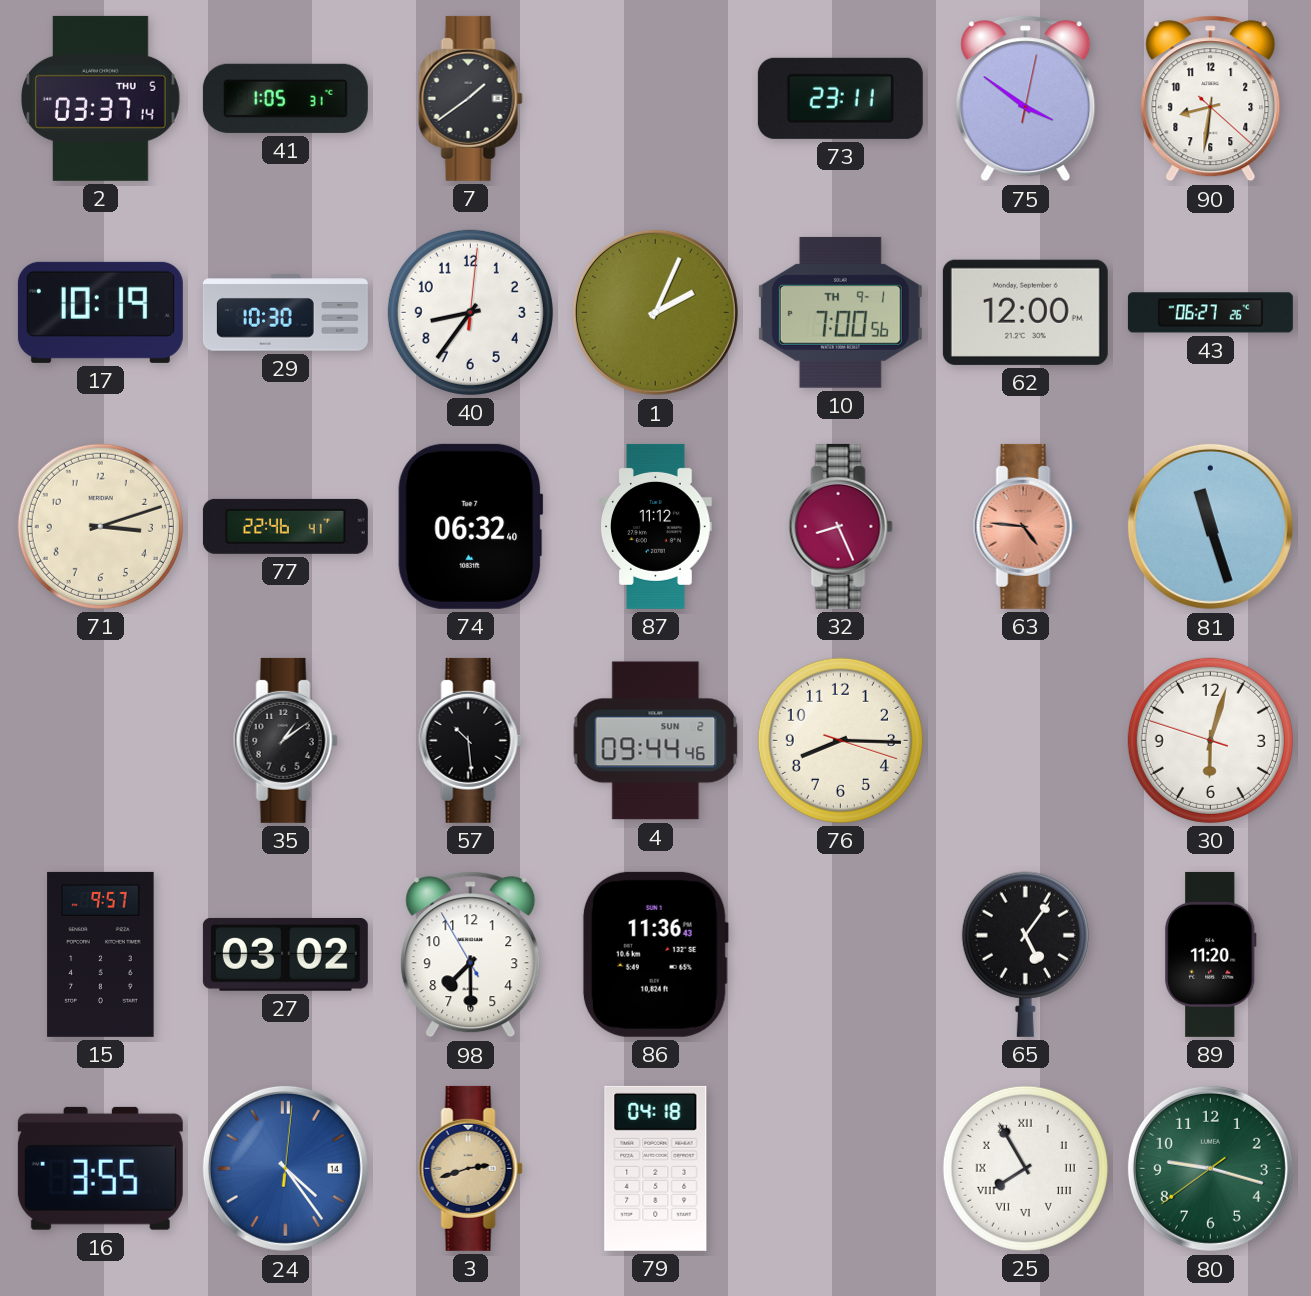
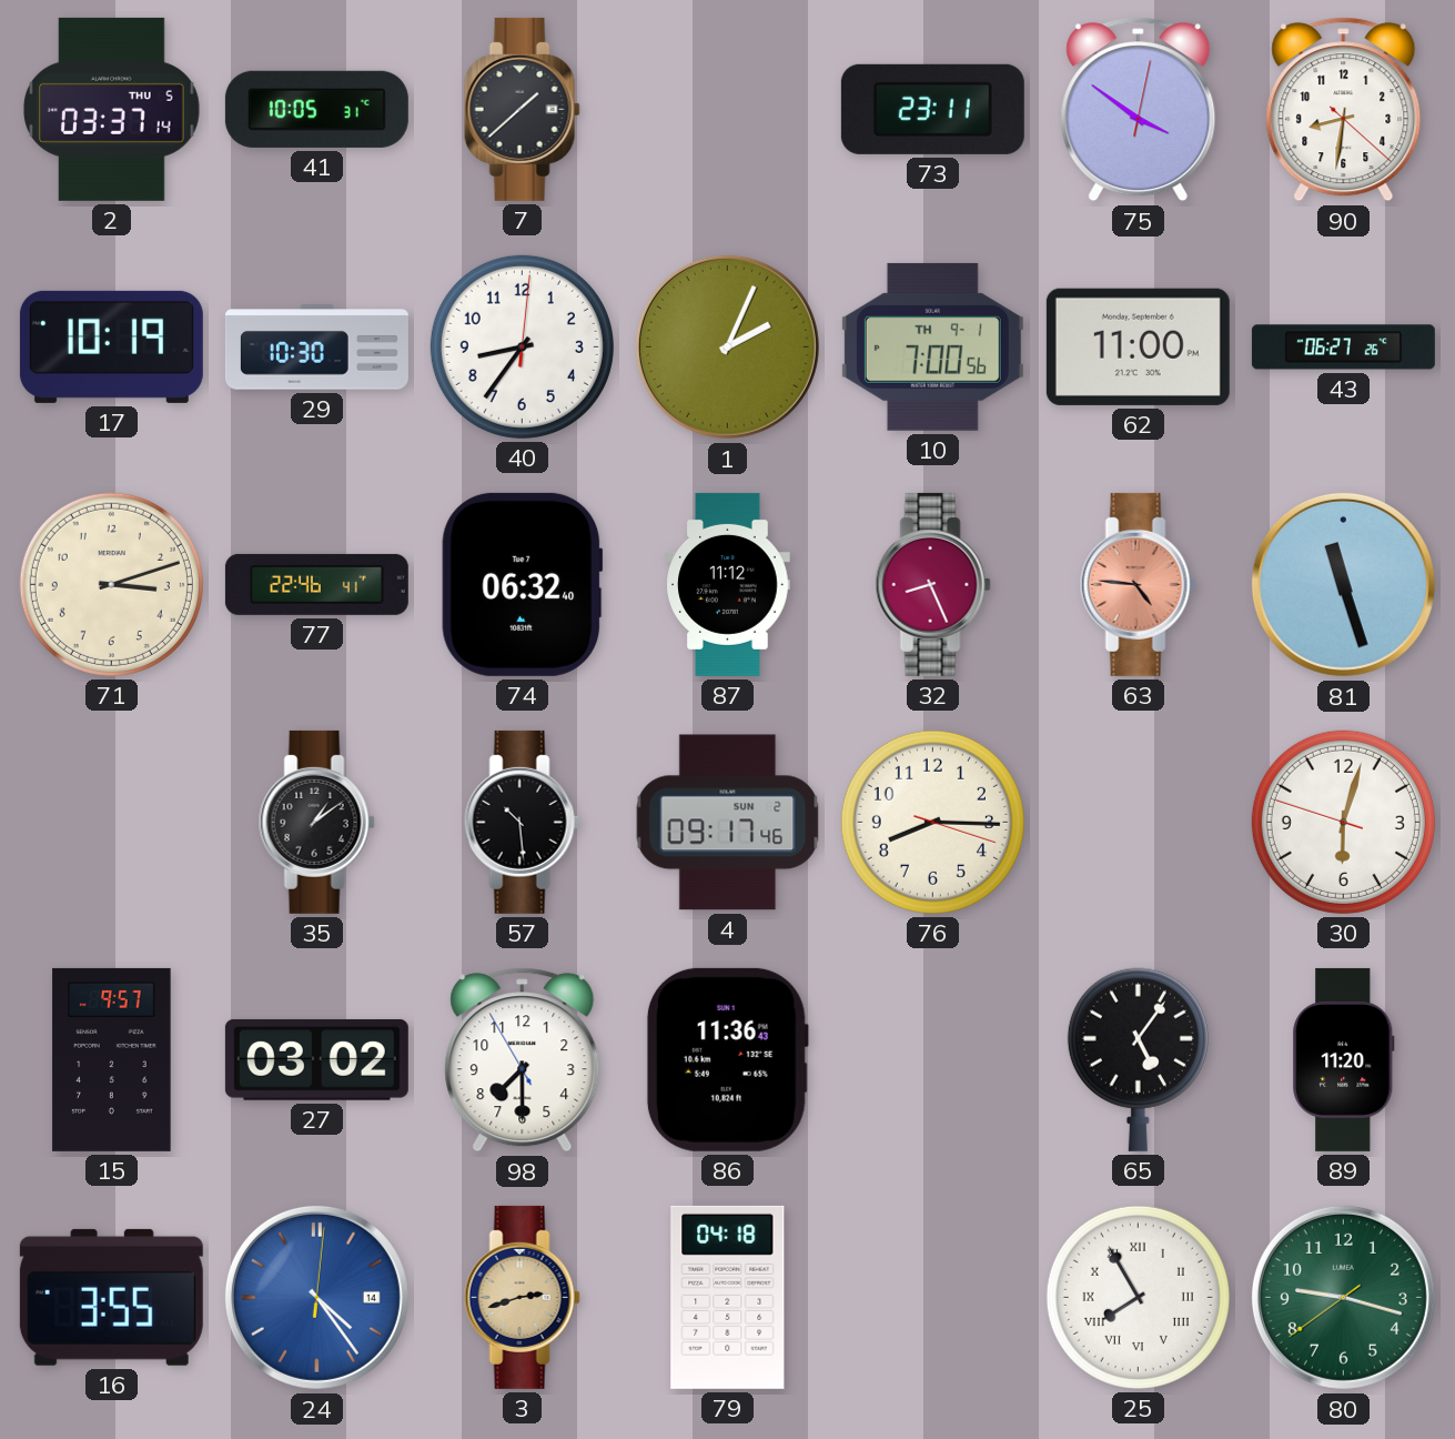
41: 1:05 -> 10:05
7: 1:39 -> 1:38
62: 12:00 -> 11:00
4: 09:44 -> 09:17
